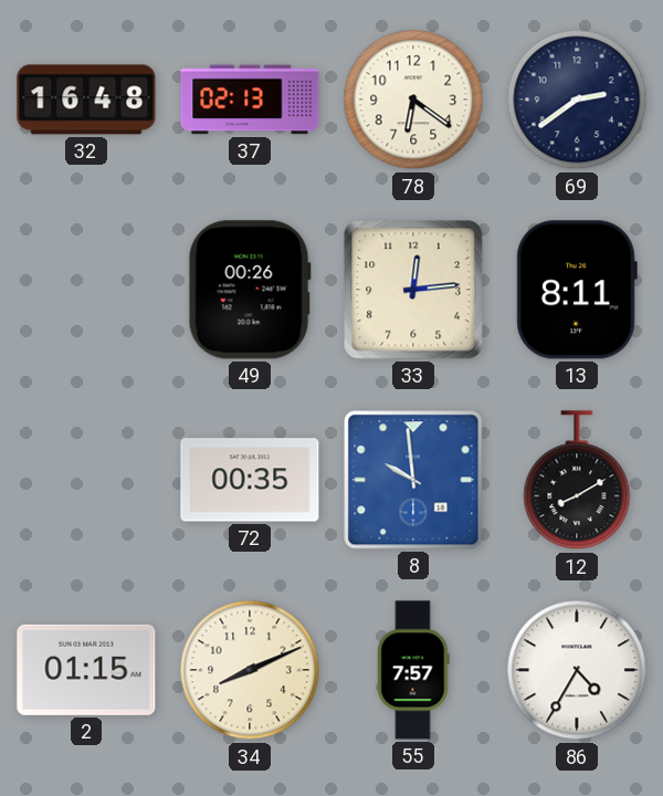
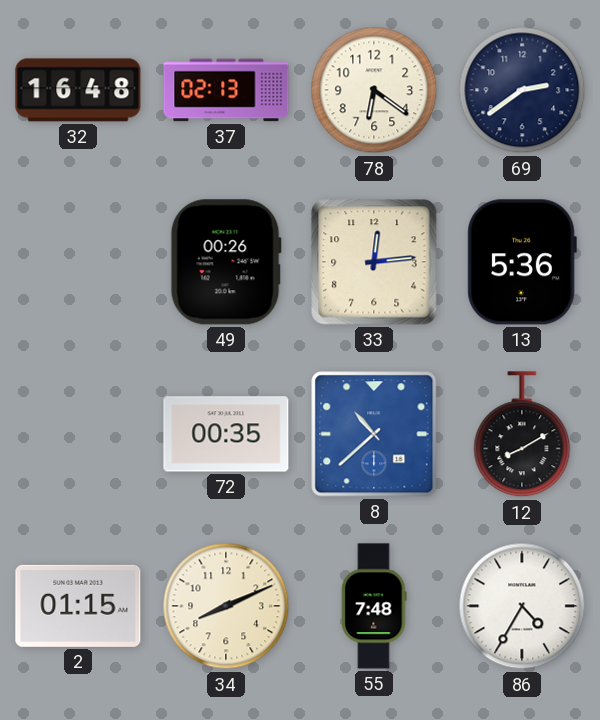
13: 8:11 -> 5:36
8: 9:59 -> 10:38
55: 7:57 -> 7:48
